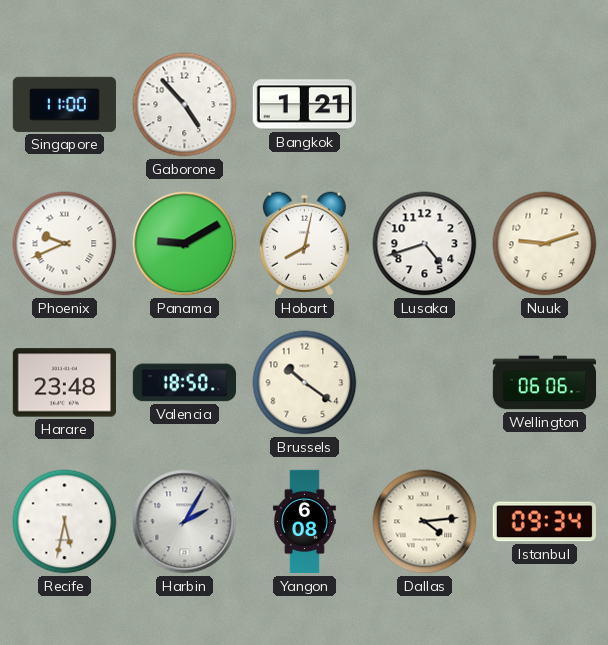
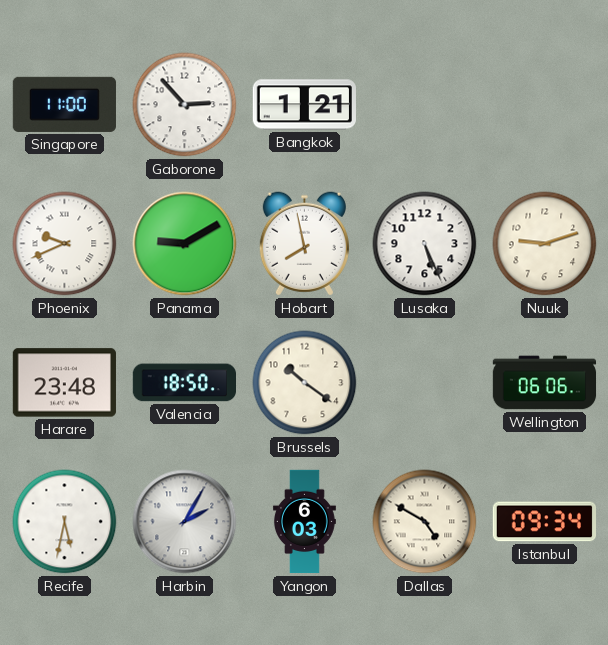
Gaborone: 4:53 -> 2:53
Hobart: 8:02 -> 7:58
Lusaka: 4:42 -> 5:26
Yangon: 6:08 -> 6:03
Dallas: 4:14 -> 4:50
